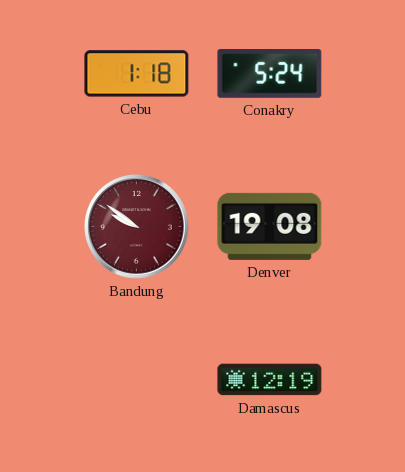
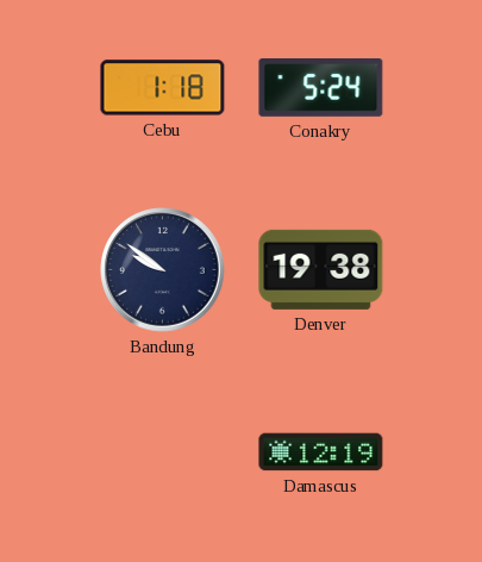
Bandung dial: burgundy -> navy
Denver: 19:08 -> 19:38
